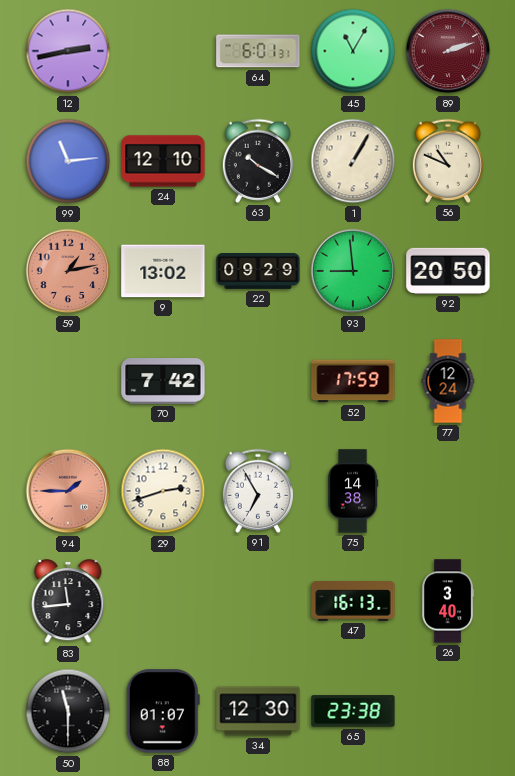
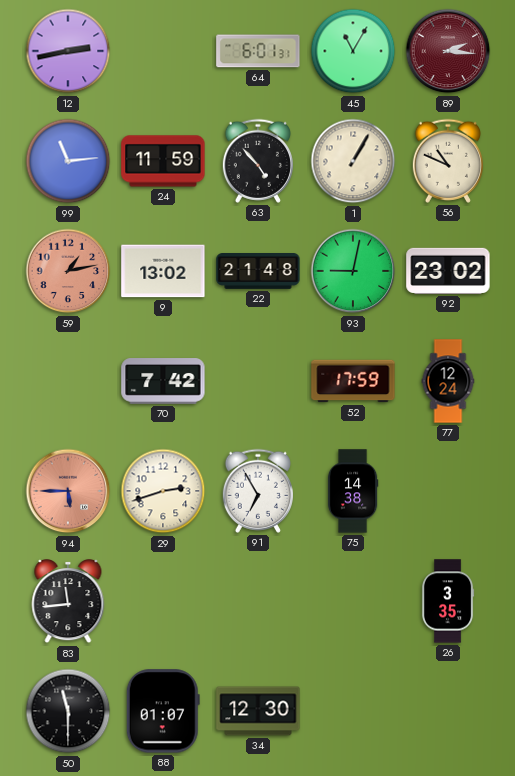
89: 2:12 -> 2:16
24: 12:10 -> 11:59
63: 10:20 -> 4:53
22: 09:29 -> 21:48
93: 8:59 -> 9:02
92: 20:50 -> 23:02
94: 1:45 -> 5:45
47: 16:13 -> none
26: 3:40 -> 3:35
65: 23:38 -> none
